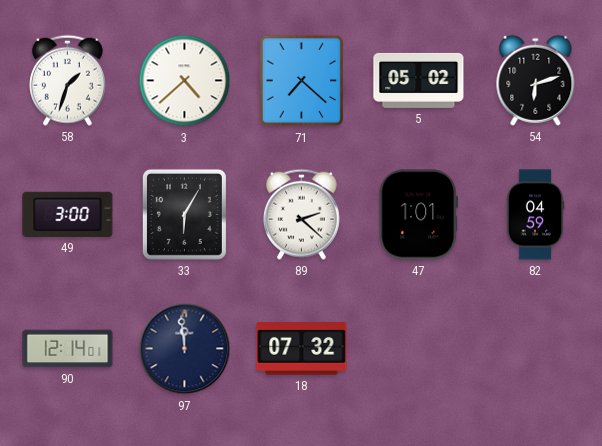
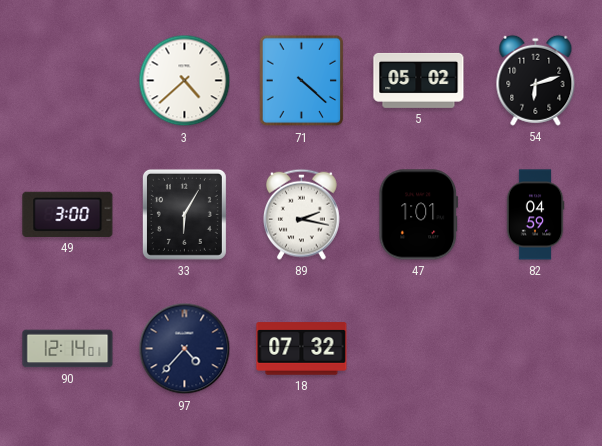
58: 1:33 -> none
71: 7:22 -> 4:22
89: 2:22 -> 2:17
97: 11:59 -> 4:37
